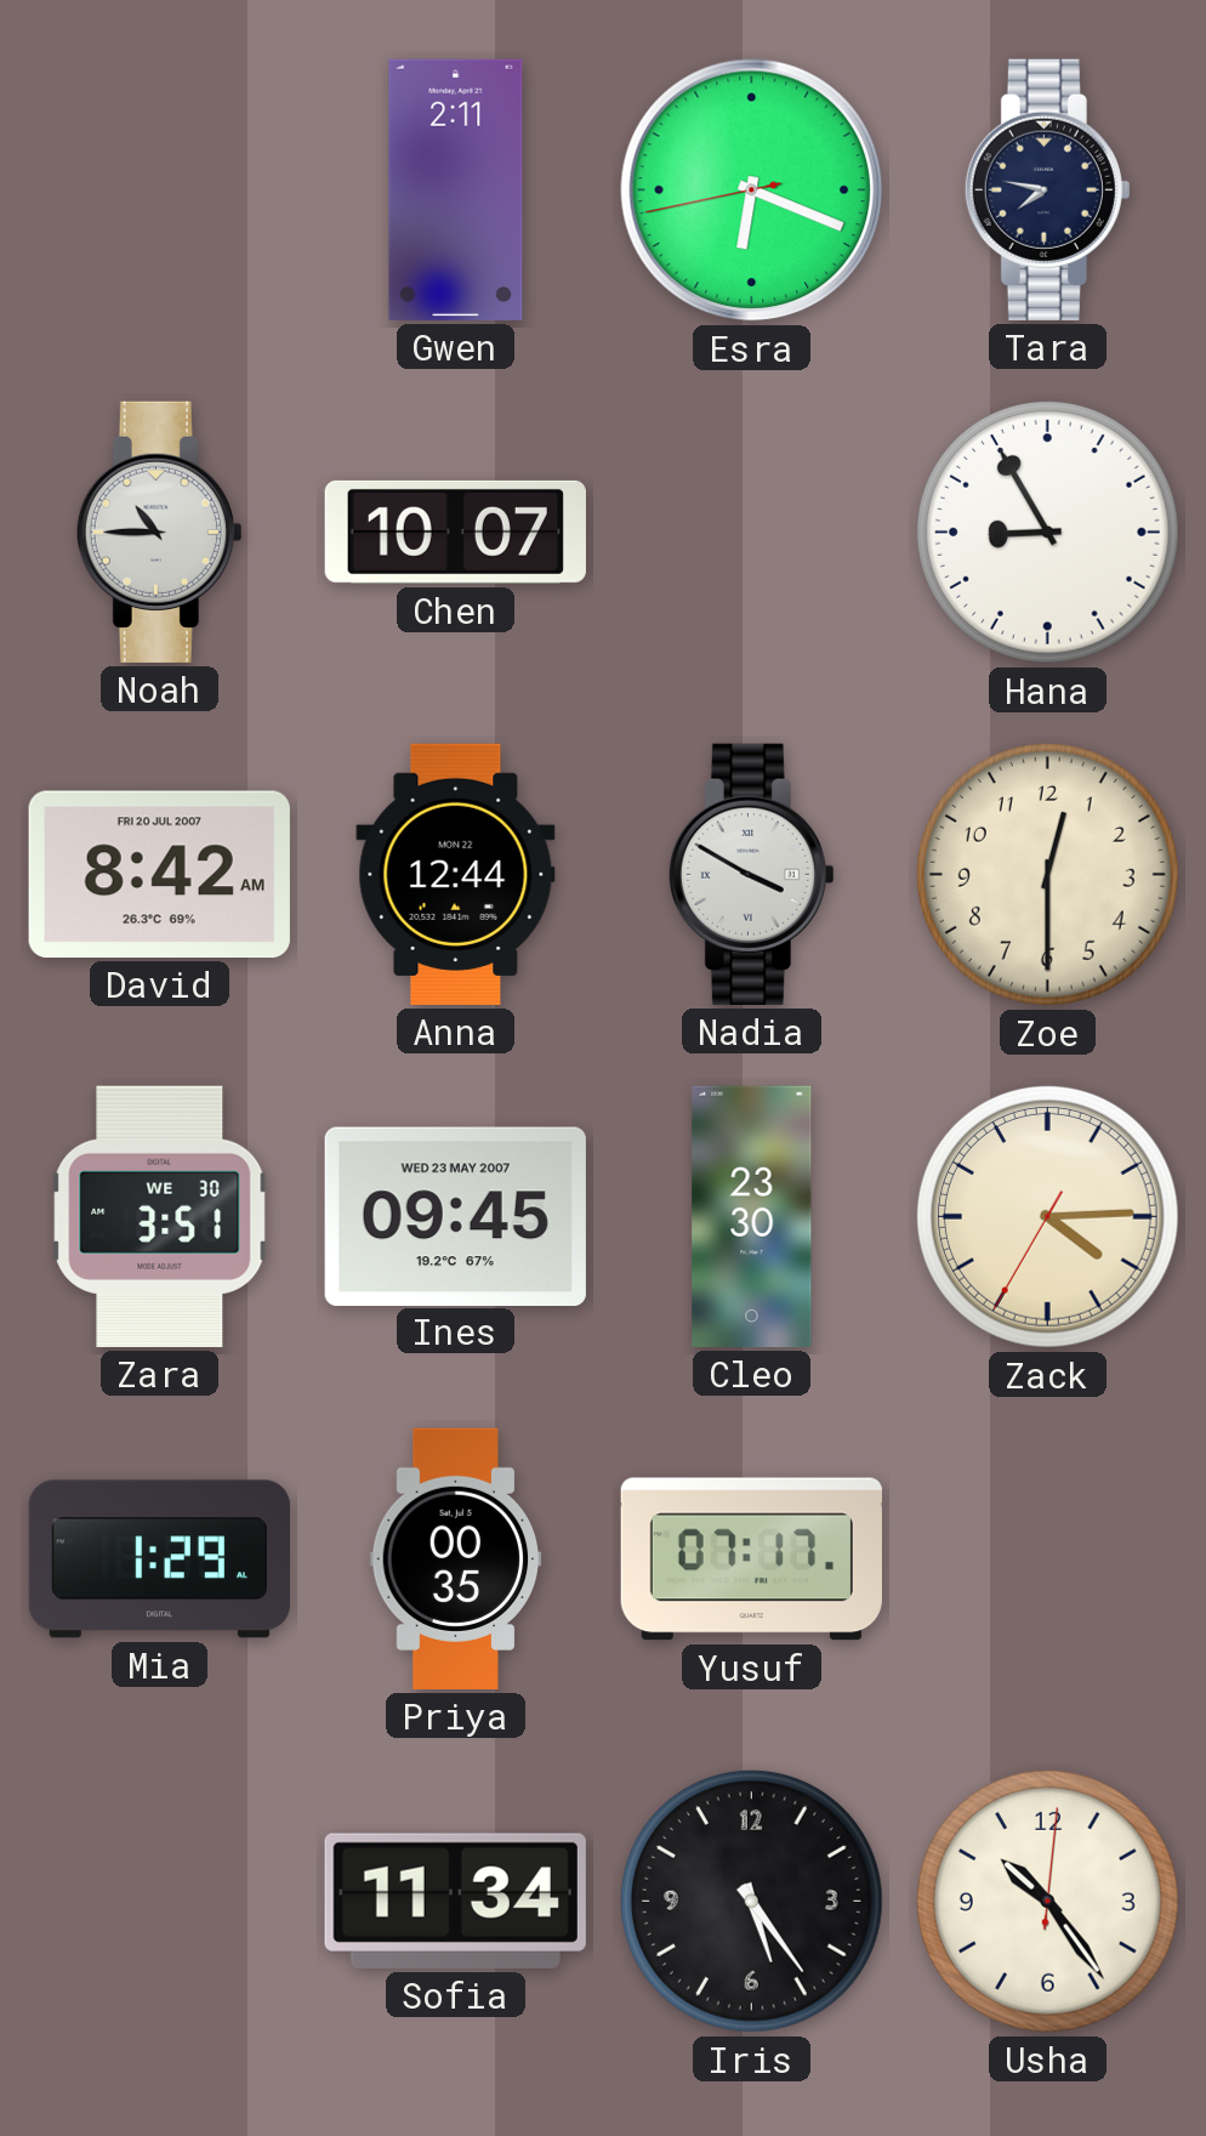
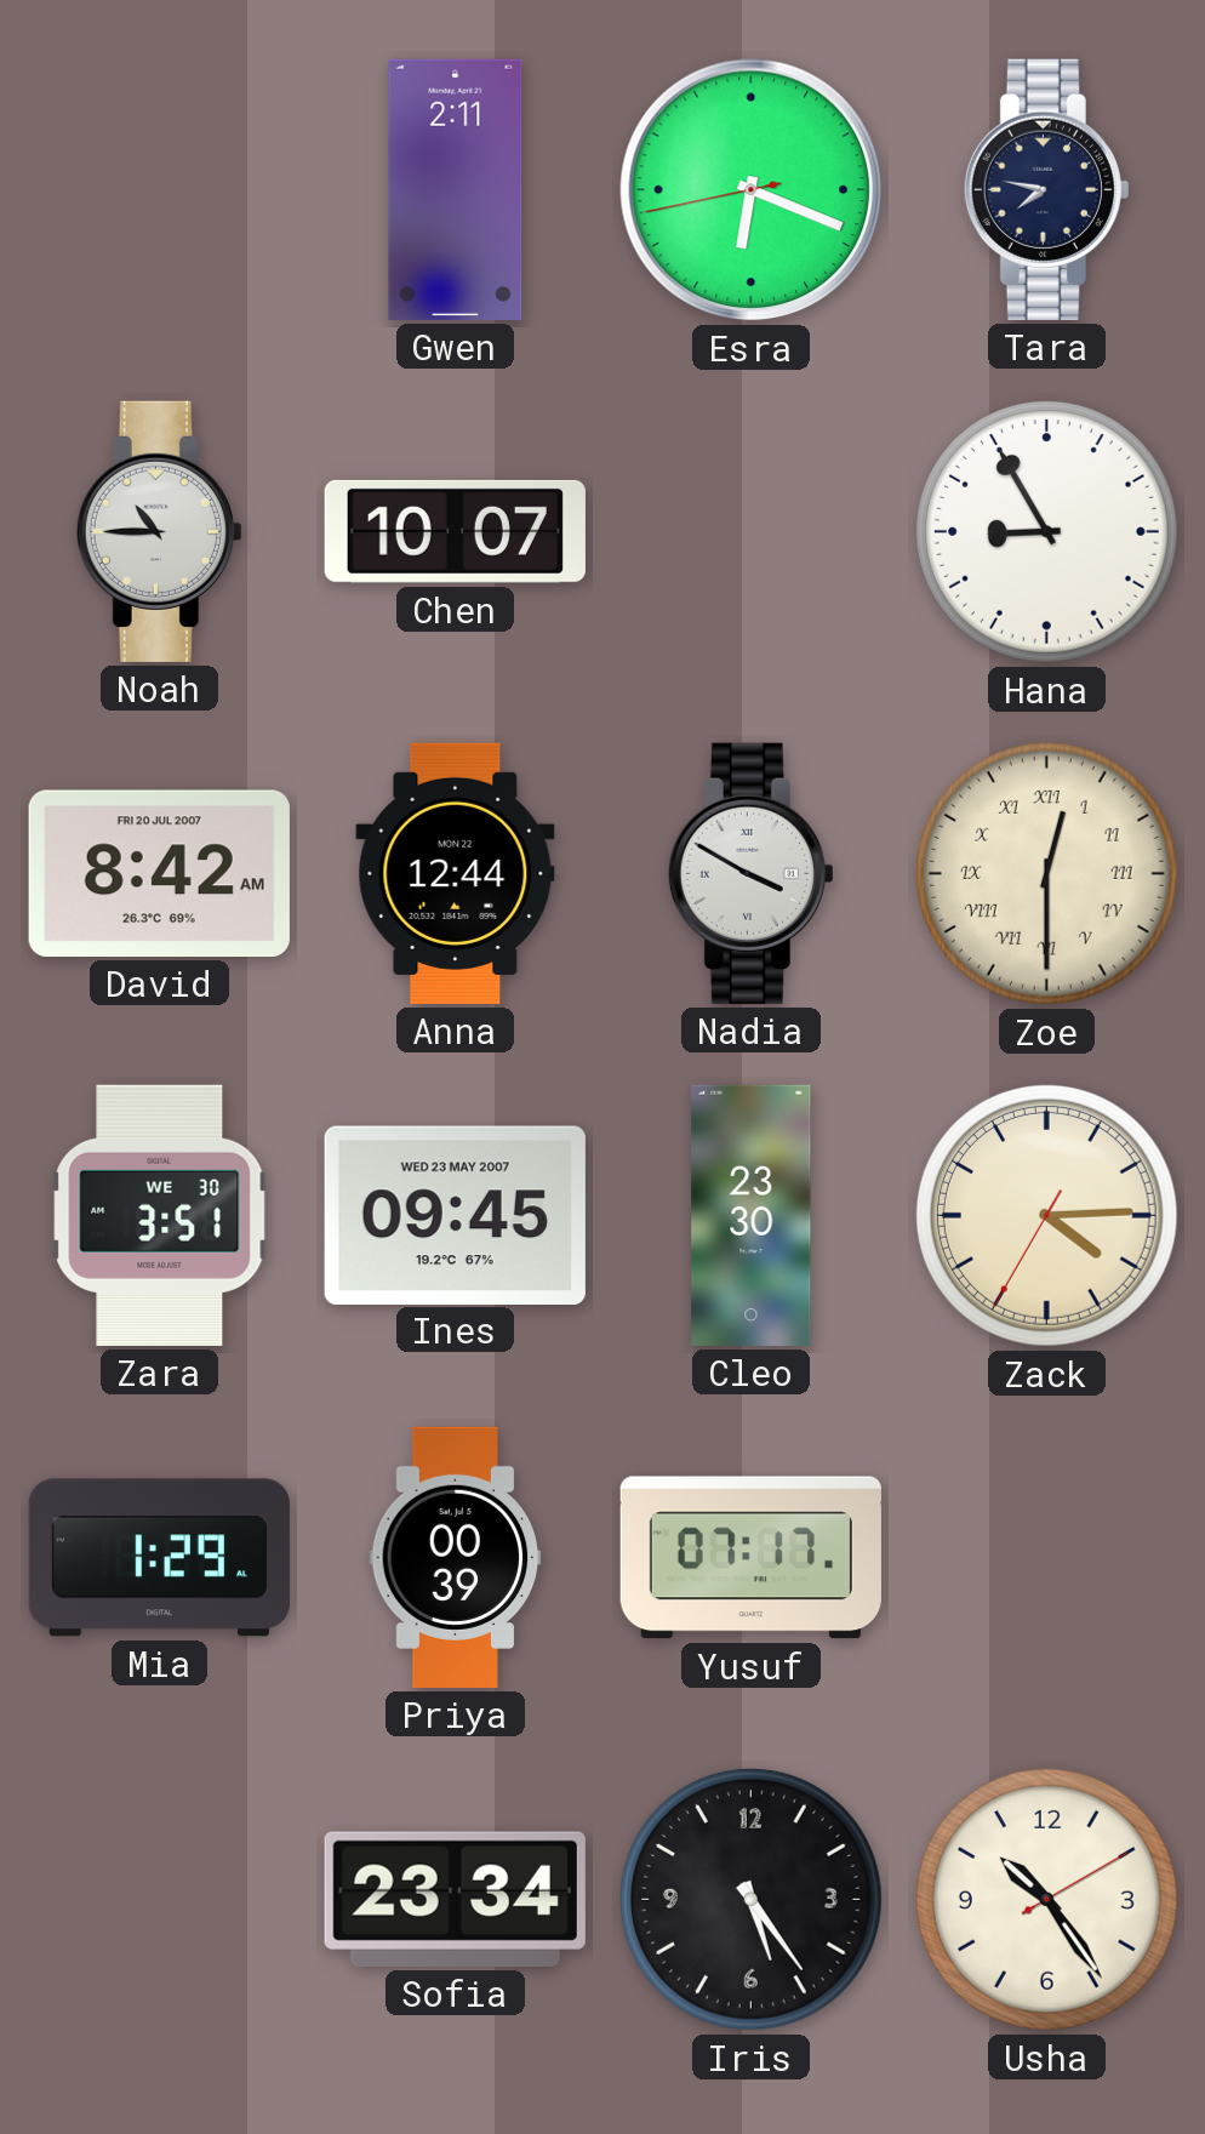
Zoe numerals: Arabic -> Roman
Priya: 00:35 -> 00:39
Sofia: 11:34 -> 23:34
Usha: 10:24:01 -> 10:24:10
